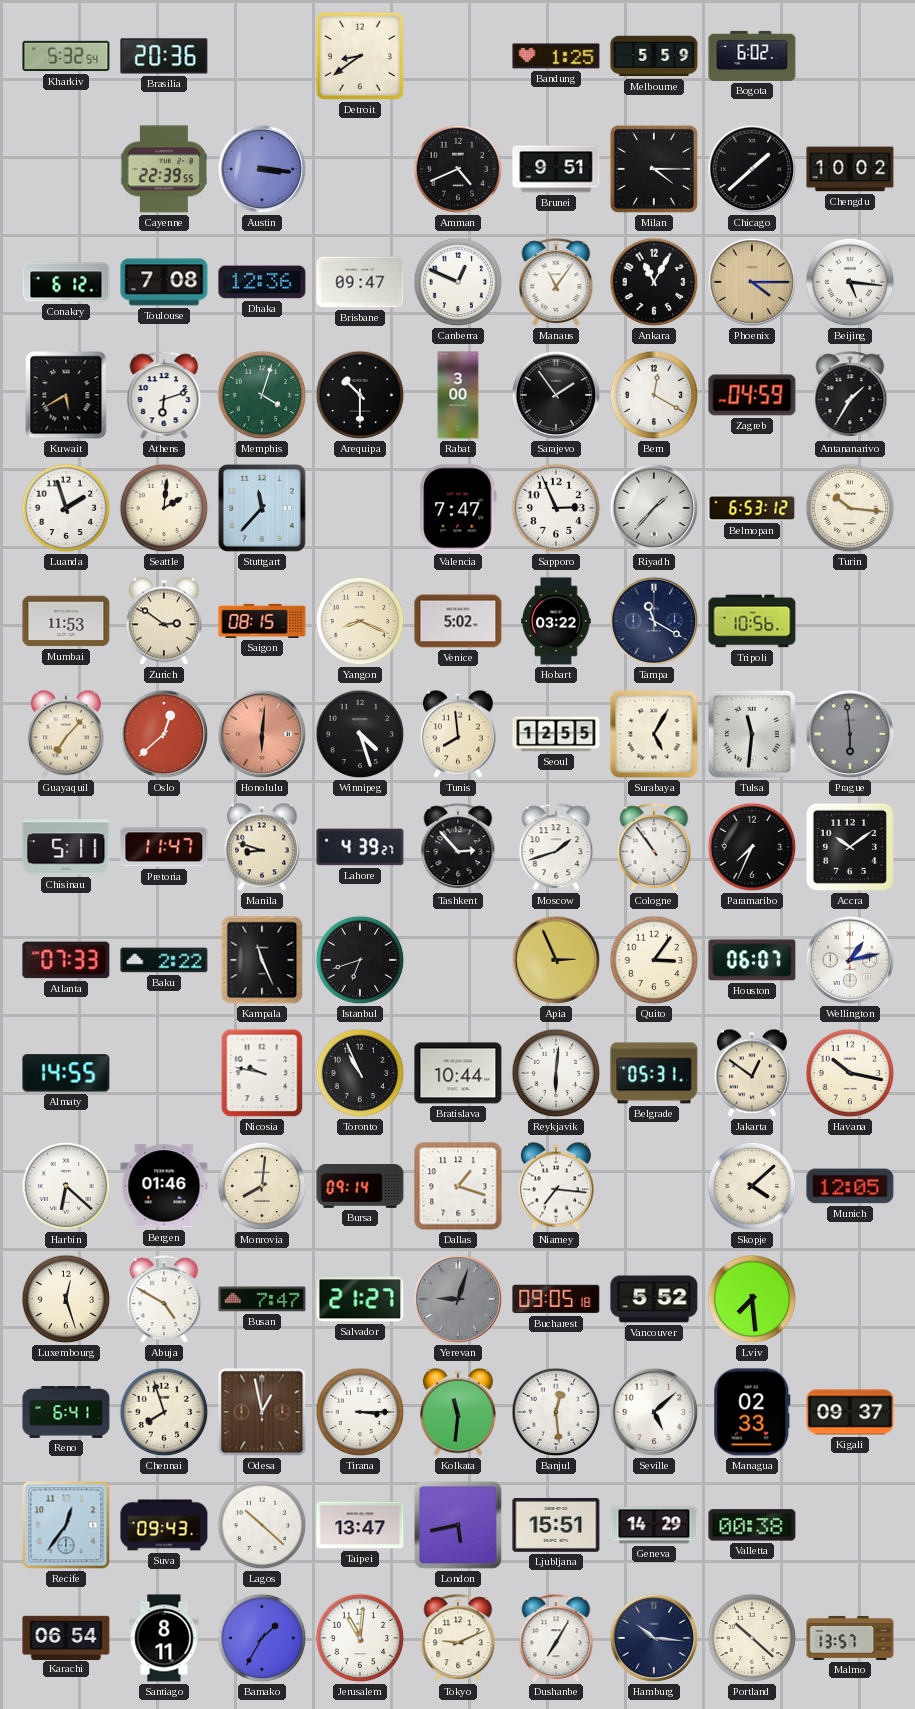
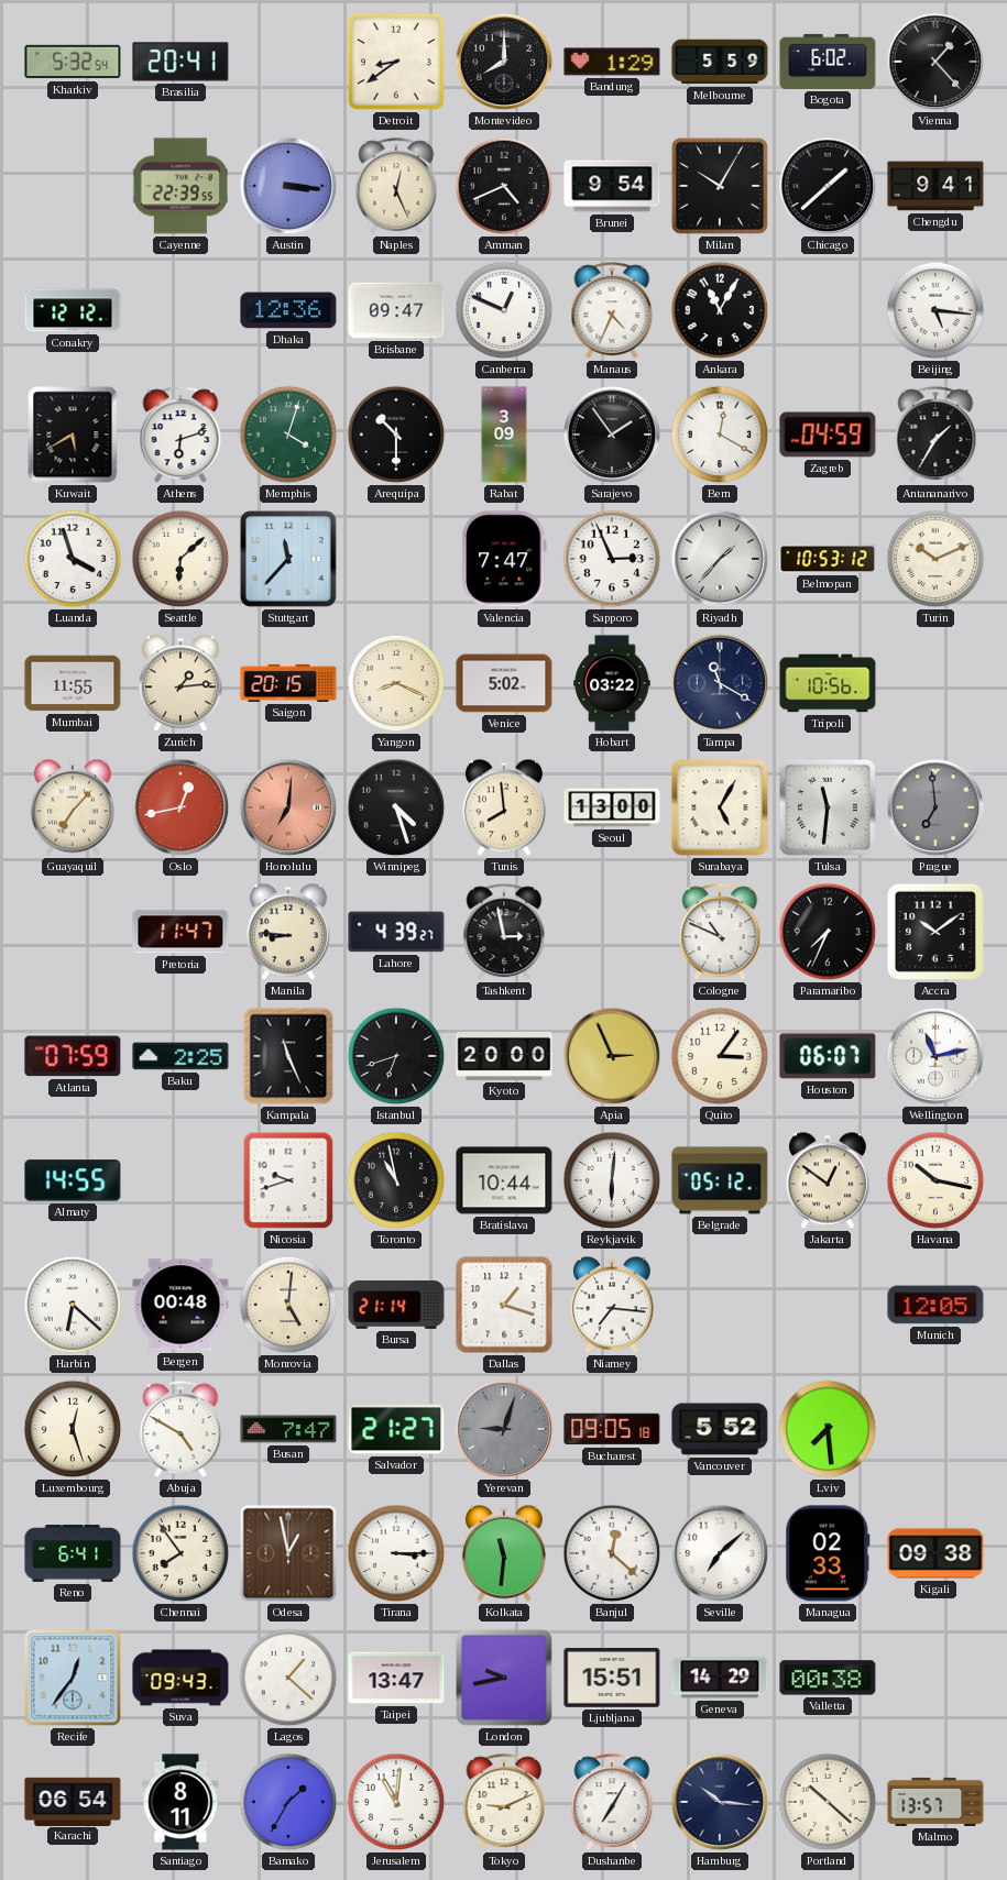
Brasilia: 20:36 -> 20:41
Montevideo: none -> 8:00
Bandung: 1:25 -> 1:29
Vienna: none -> 1:23
Naples: none -> 12:26
Brunei: 9:51 -> 9:54
Milan: 4:15 -> 10:05
Chengdu: 10:02 -> 9:41
Conakry: 6:12 -> 12:12
Toulouse: 7:08 -> none
Manaus: 11:06 -> 4:34
Phoenix: 4:15 -> none
Rabat: 3:00 -> 3:09
Luanda: 1:57 -> 3:57
Seattle: 2:01 -> 6:08
Belmopan: 6:53 -> 10:53
Turin: 10:16 -> 10:11
Mumbai: 11:53 -> 11:55
Zurich: 2:51 -> 1:14
Saigon: 08:15 -> 20:15
Oslo: 12:38 -> 12:43
Honolulu: 6:01 -> 7:01
Seoul: 12:55 -> 13:00
Prague: 5:59 -> 6:59
Chisinau: 5:11 -> none
Manila: 8:48 -> 8:46
Tashkent: 2:53 -> 2:58
Moscow: 1:42 -> none
Cologne: 10:54 -> 10:49
Atlanta: 07:33 -> 07:59
Baku: 2:22 -> 2:25
Kyoto: none -> 20:00
Wellington: 1:13 -> 11:13
Nicosia: 9:47 -> 9:42
Toronto: 10:56 -> 10:58
Belgrade: 05:31 -> 05:12
Bergen: 01:46 -> 00:48
Monrovia: 8:01 -> 5:01
Bursa: 09:14 -> 21:14
Skopje: 4:08 -> none
Chennai: 7:57 -> 7:54
Banjul: 12:29 -> 12:22
Seville: 5:08 -> 7:08
Kigali: 09:37 -> 09:38
Lagos: 10:22 -> 1:22
London: 5:43 -> 9:43
